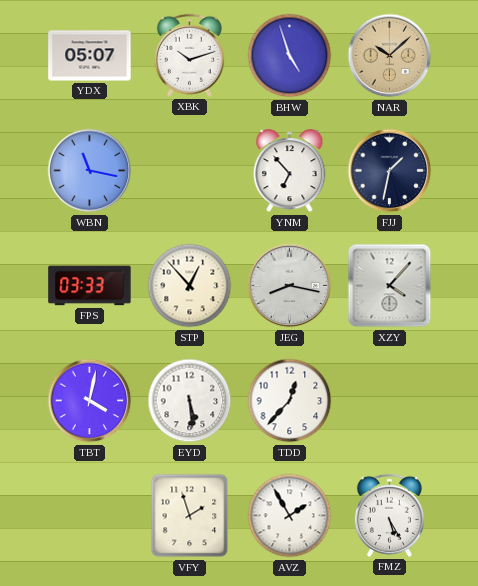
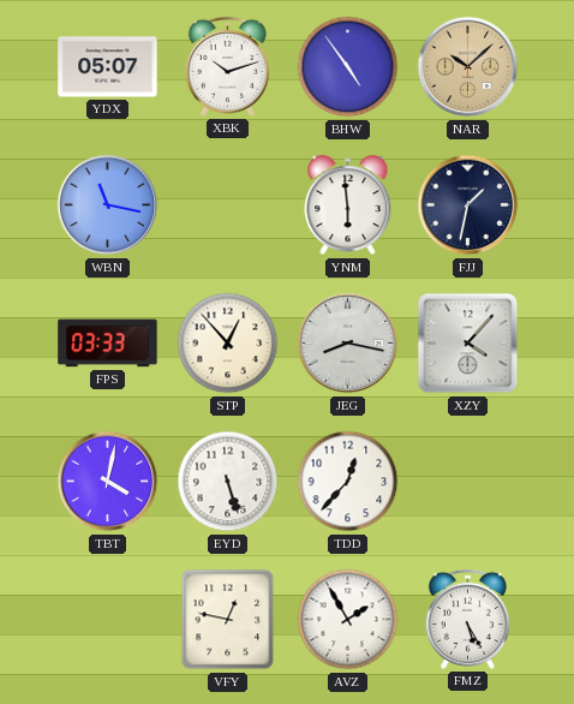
BHW: 4:57 -> 4:54
YNM: 6:53 -> 5:59
EYD: 5:29 -> 5:27
VFY: 1:57 -> 12:47
